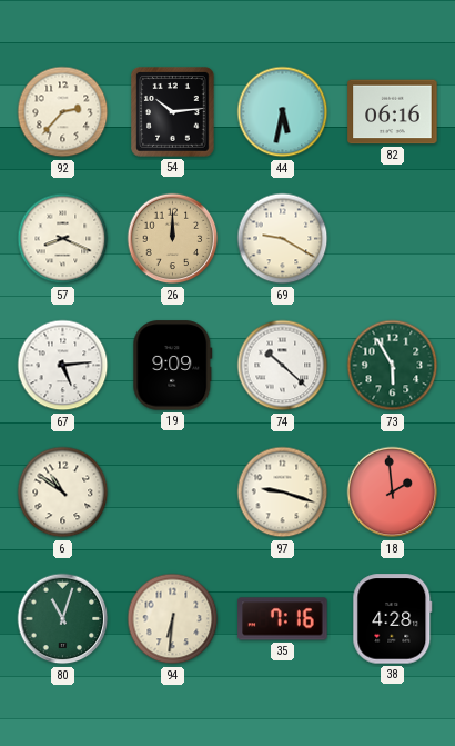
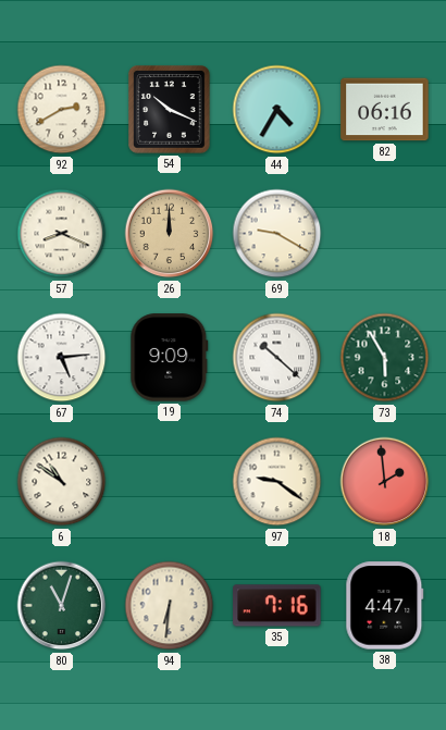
92: 2:37 -> 2:40
54: 10:14 -> 10:19
44: 5:32 -> 4:35
97: 9:18 -> 9:21
38: 4:28 -> 4:47
